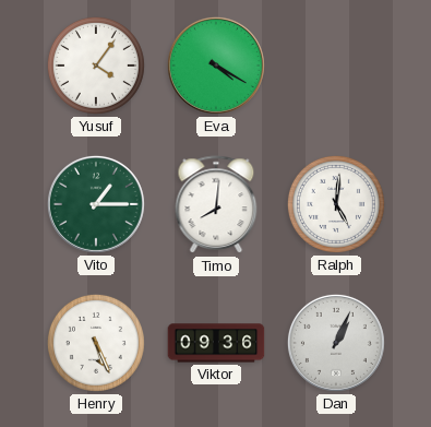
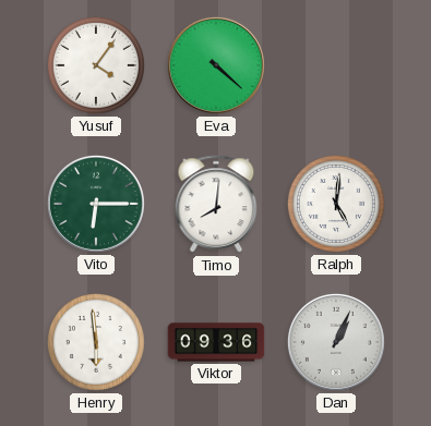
Eva: 4:20 -> 4:22
Vito: 1:15 -> 6:15
Henry: 5:26 -> 5:59
